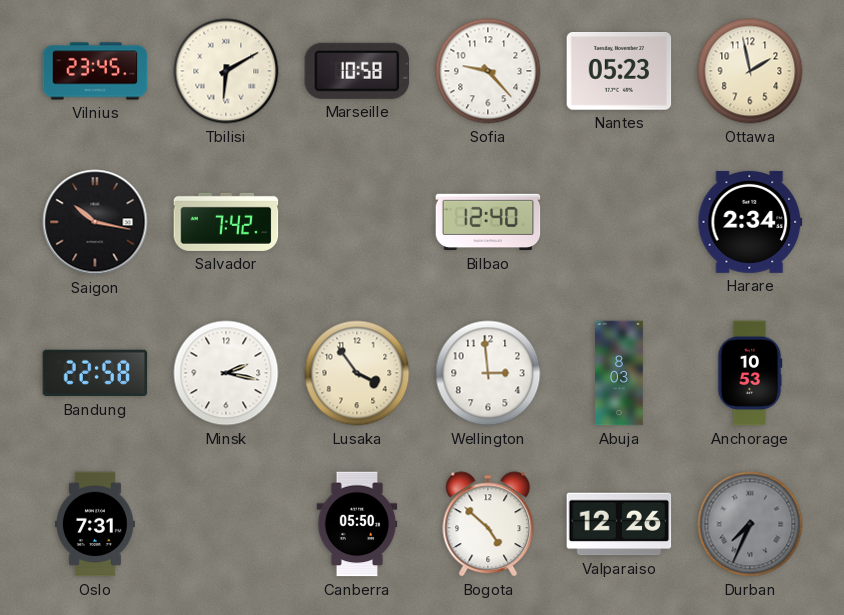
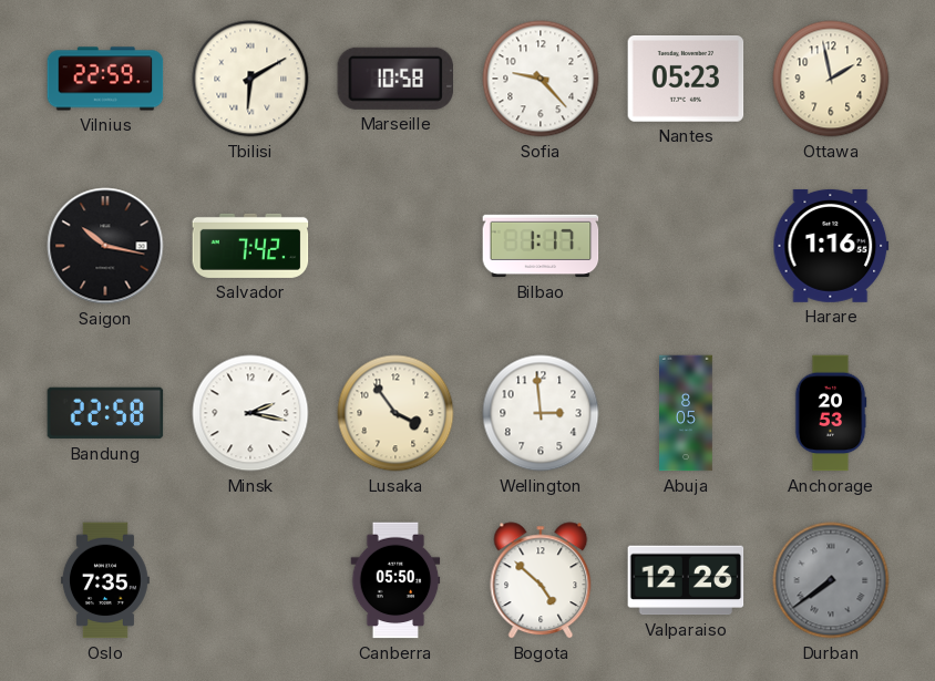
Vilnius: 23:45 -> 22:59
Bilbao: 12:40 -> 1:17
Harare: 2:34 -> 1:16
Abuja: 8:03 -> 8:05
Anchorage: 10:53 -> 20:53
Oslo: 7:31 -> 7:35
Durban: 7:34 -> 7:39
